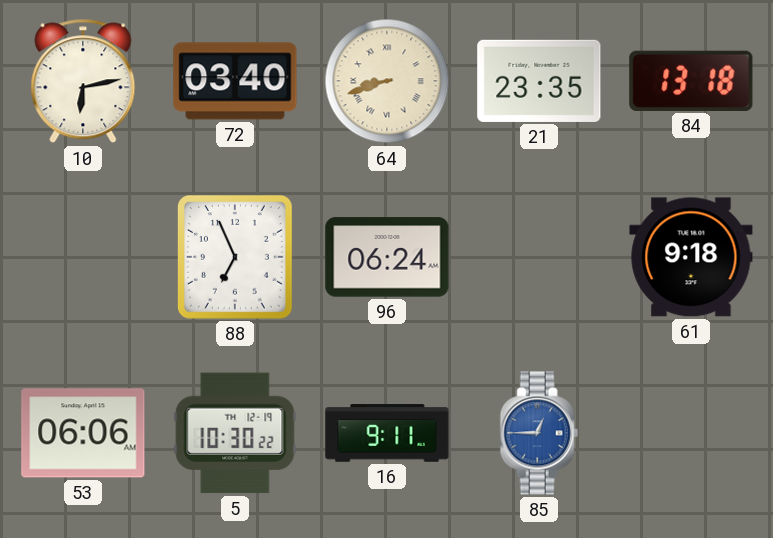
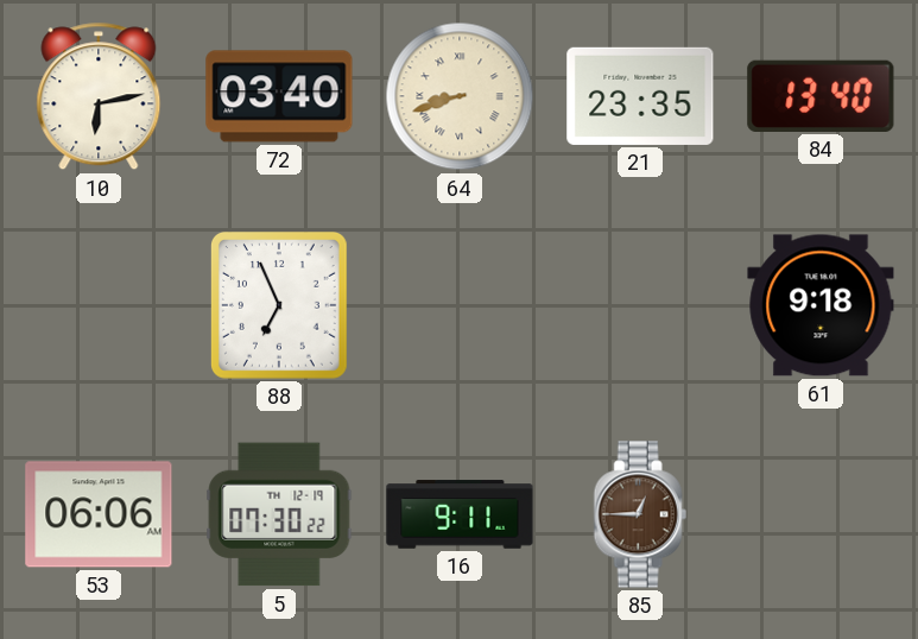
84: 13:18 -> 13:40
96: 06:24 -> none
5: 10:30 -> 07:30
85 dial: blue -> brown
